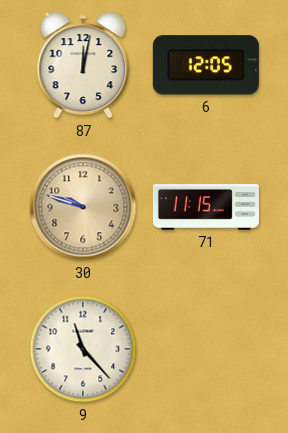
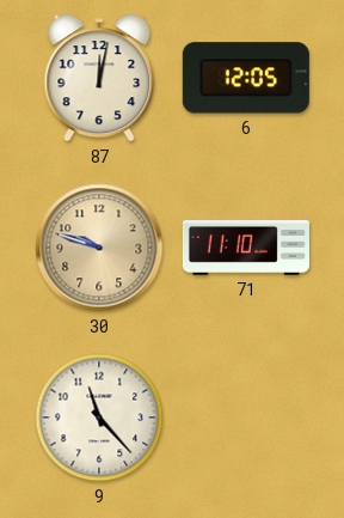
71: 11:15 -> 11:10
